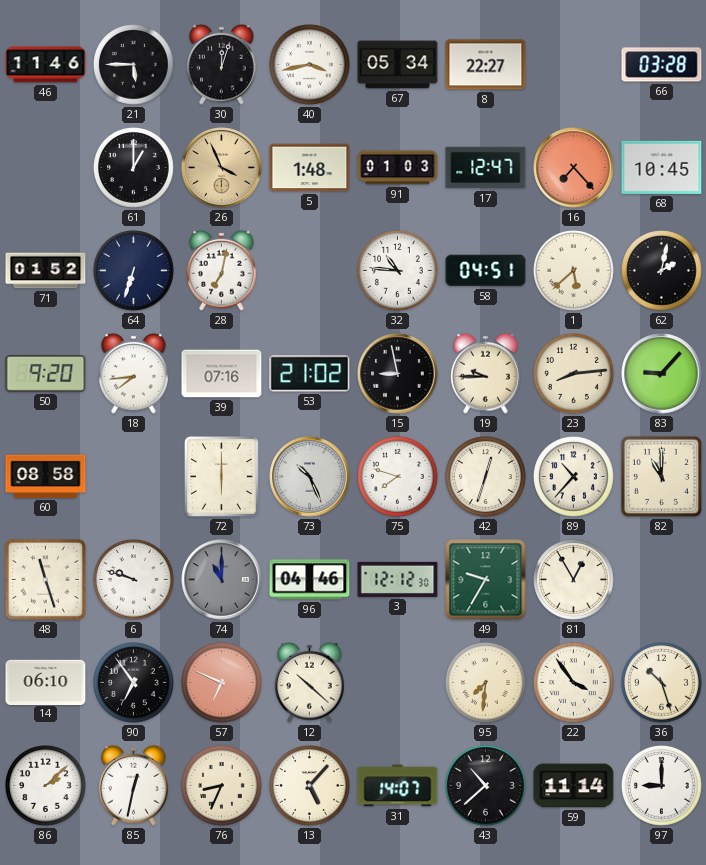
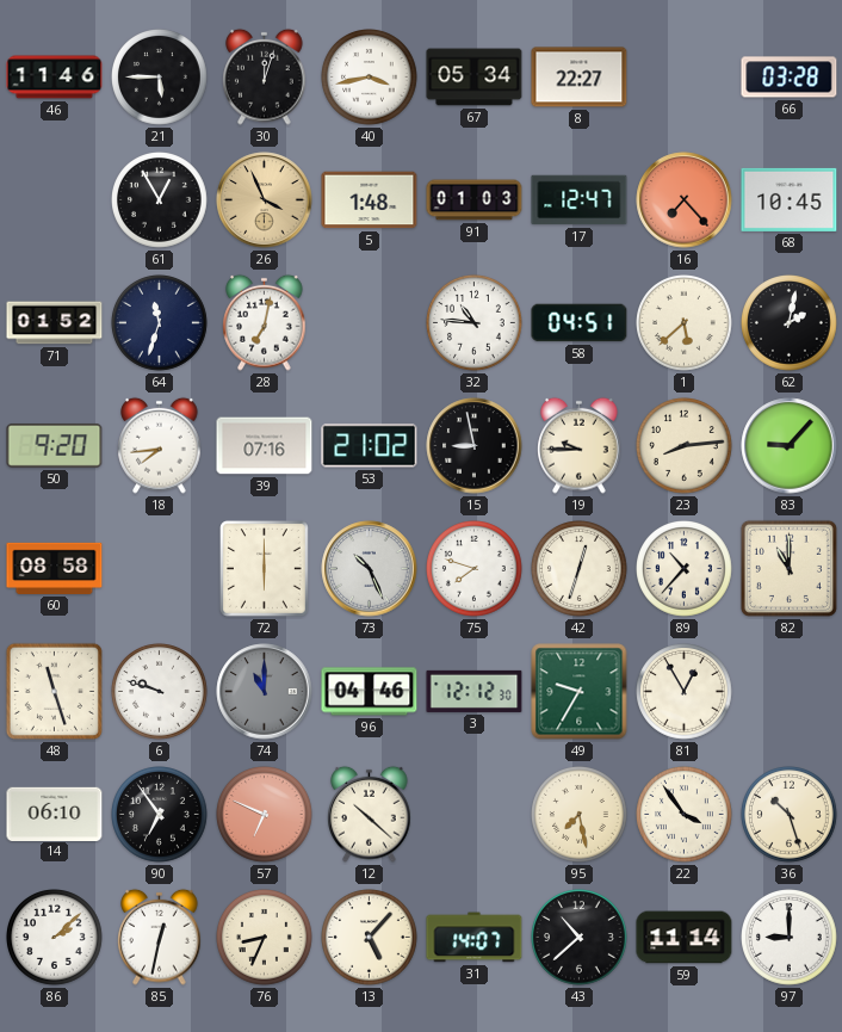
61: 1:00 -> 12:55
64: 6:33 -> 11:33
95: 7:31 -> 7:28
